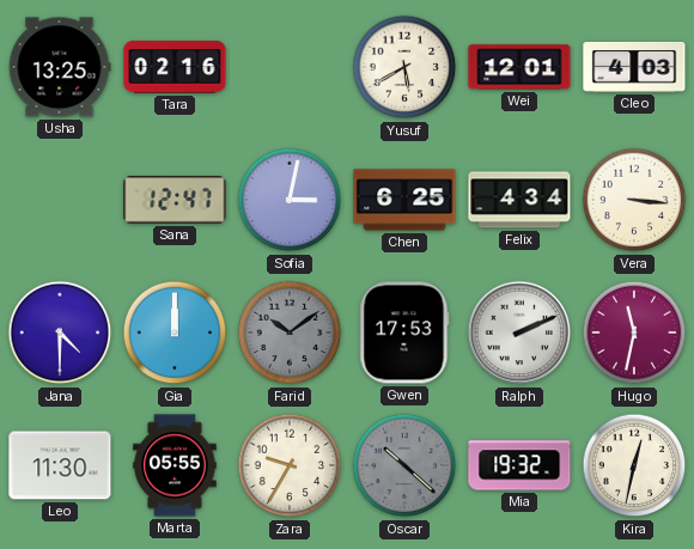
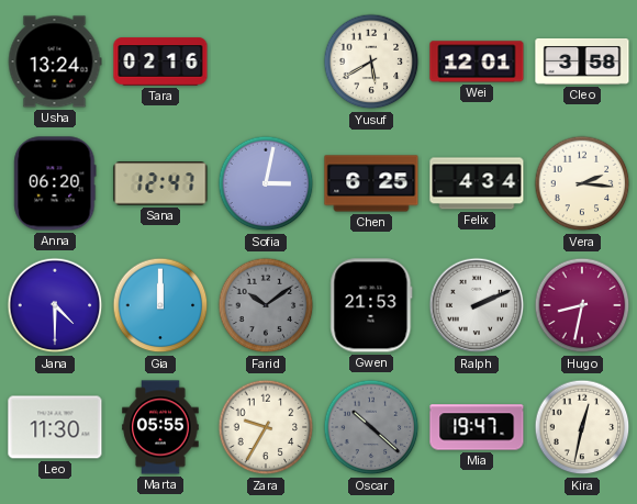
Usha: 13:25 -> 13:24
Cleo: 4:03 -> 3:58
Anna: none -> 06:20
Vera: 3:16 -> 2:16
Gwen: 17:53 -> 21:53
Hugo: 11:32 -> 8:32
Mia: 19:32 -> 19:47
